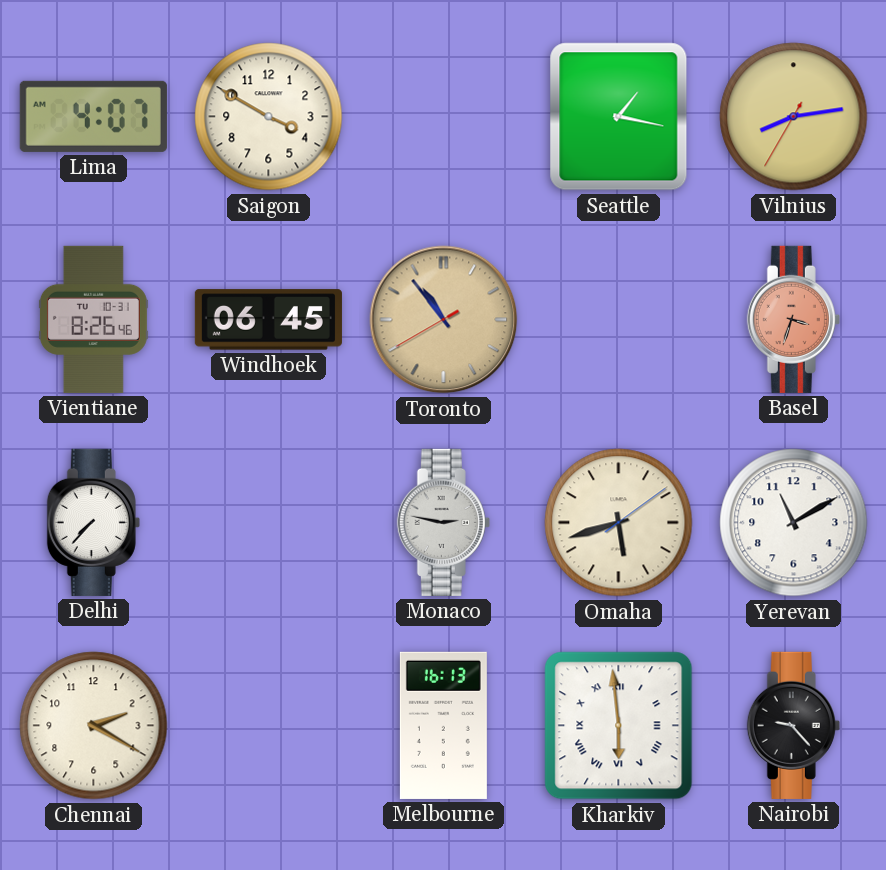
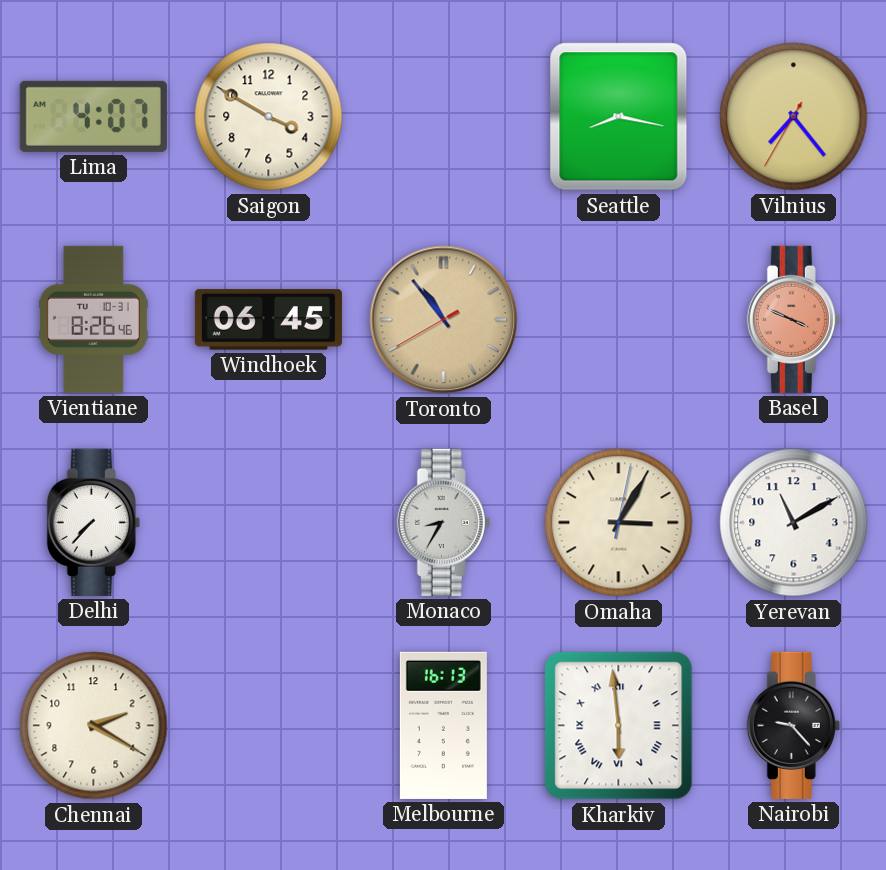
Seattle: 1:17 -> 8:17
Vilnius: 8:13 -> 7:23
Basel: 3:33 -> 3:49
Monaco: 2:47 -> 8:35
Omaha: 5:42 -> 3:05
